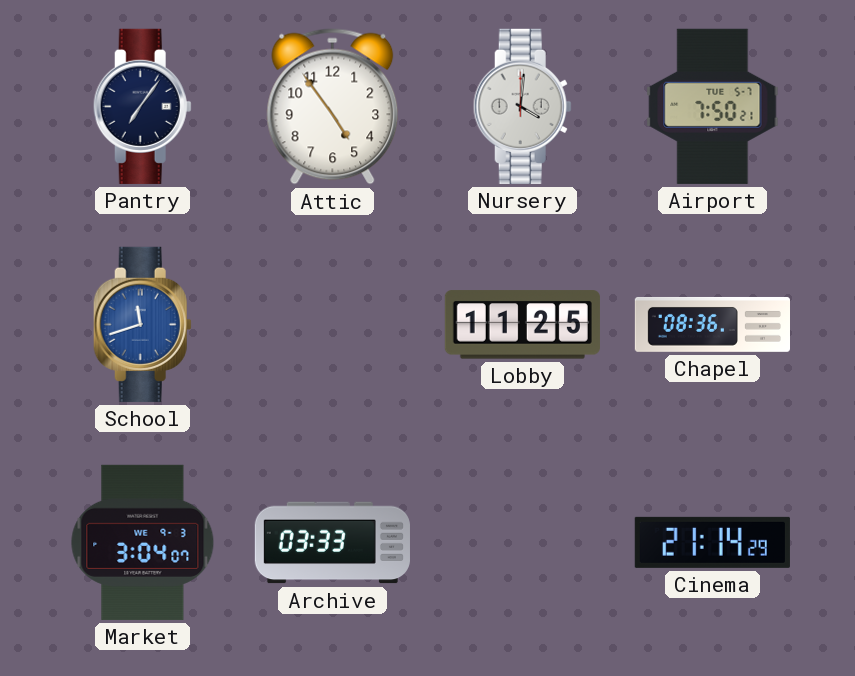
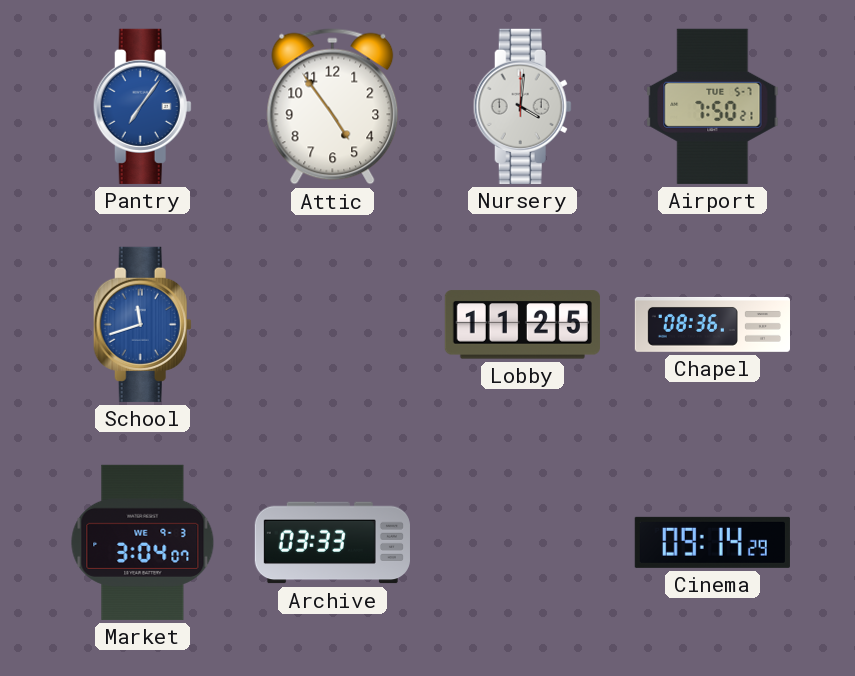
Pantry dial: navy -> blue
Cinema: 21:14 -> 09:14
